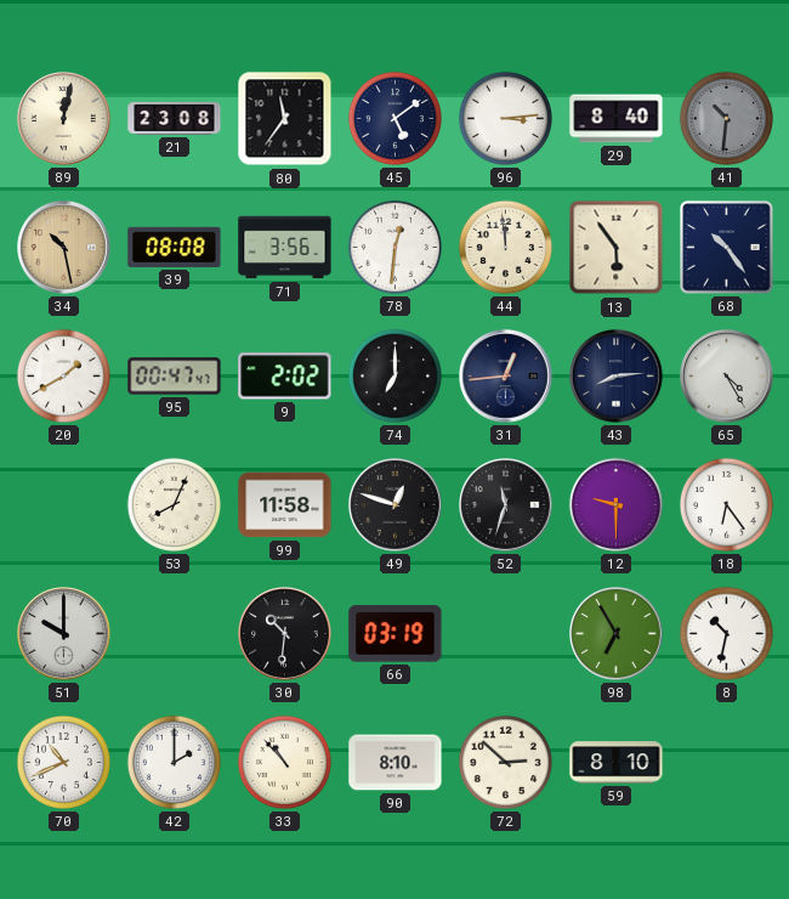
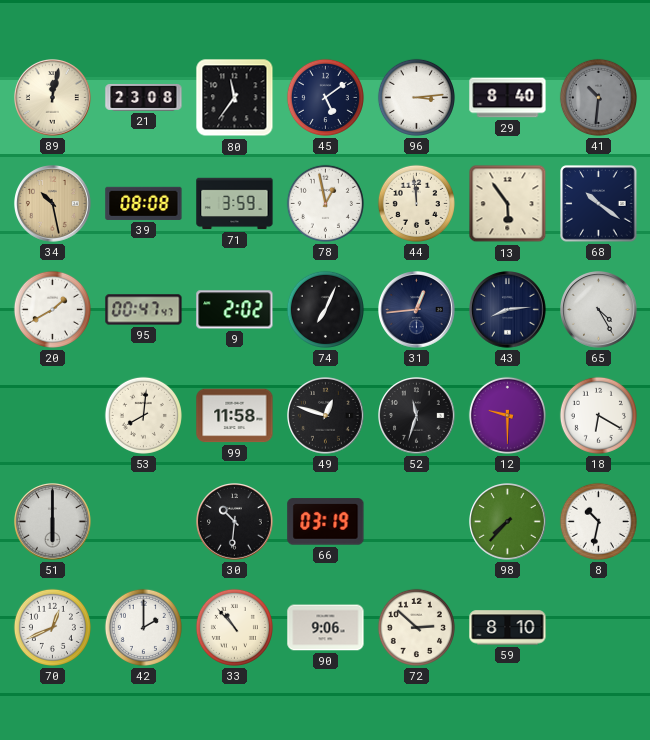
71: 3:56 -> 3:59
78: 12:31 -> 12:58
68: 10:24 -> 10:21
74: 7:00 -> 7:04
53: 8:04 -> 8:01
18: 6:24 -> 6:20
51: 10:00 -> 6:00
98: 6:55 -> 7:37
70: 10:41 -> 12:41
90: 8:10 -> 9:06
